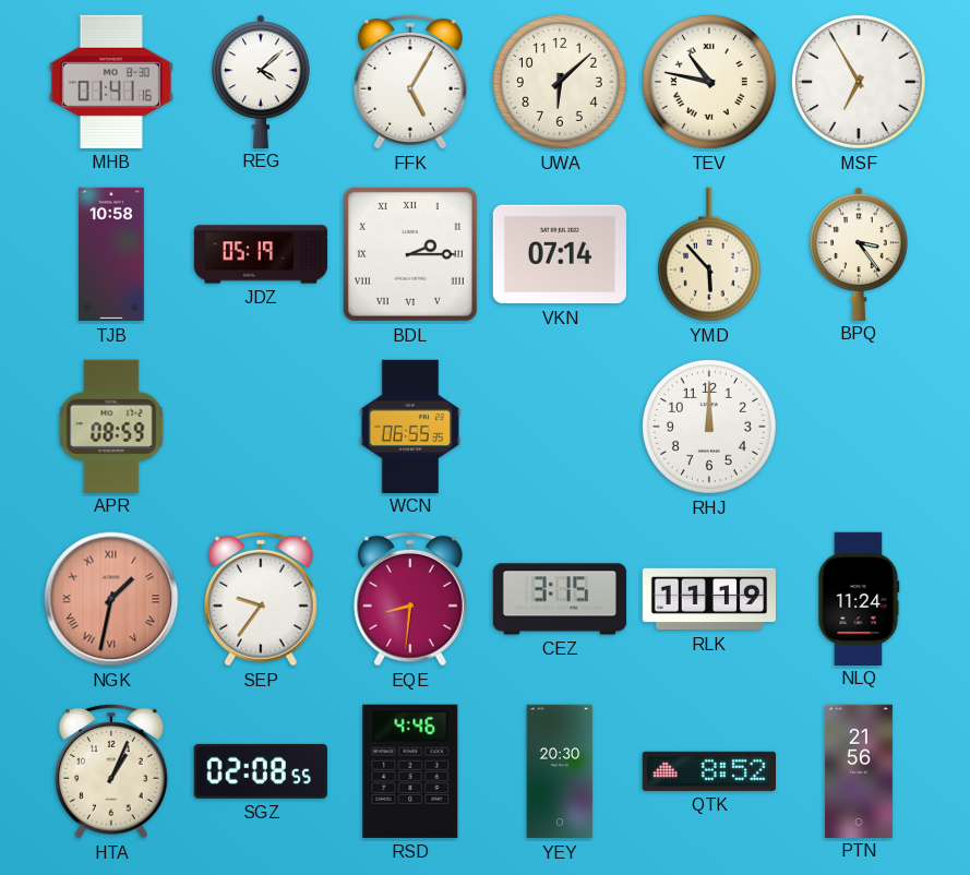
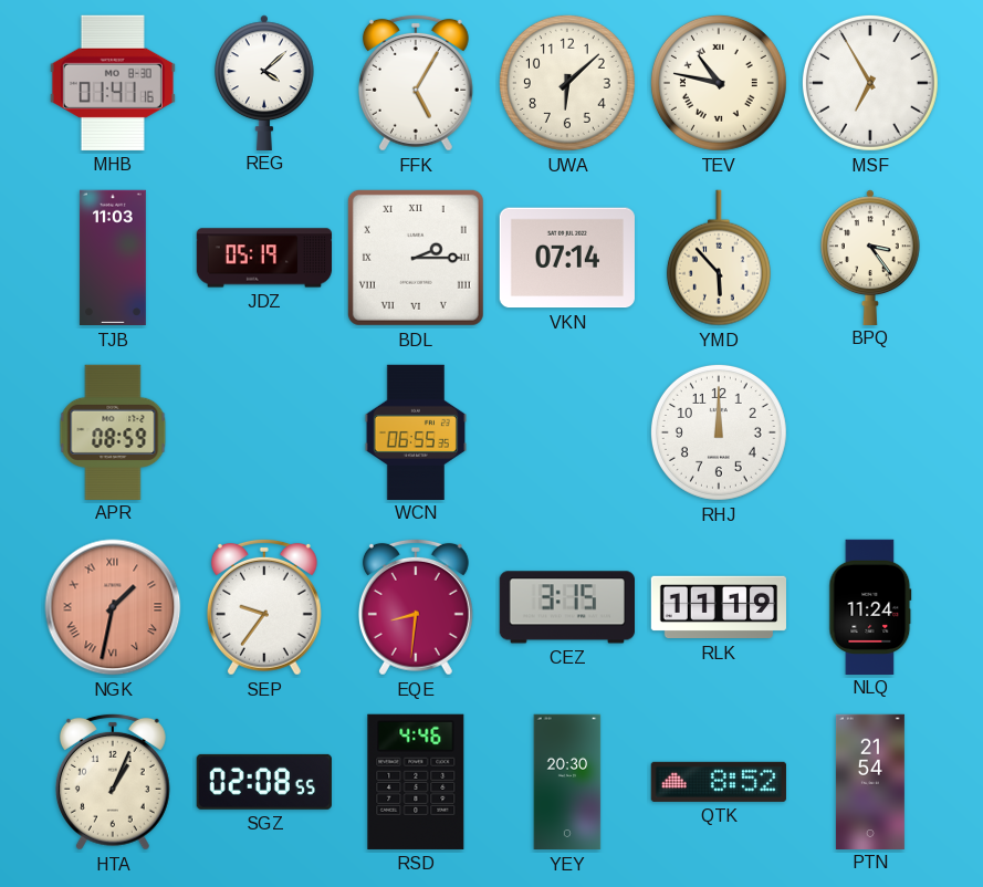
TJB: 10:58 -> 11:03
PTN: 21:56 -> 21:54
